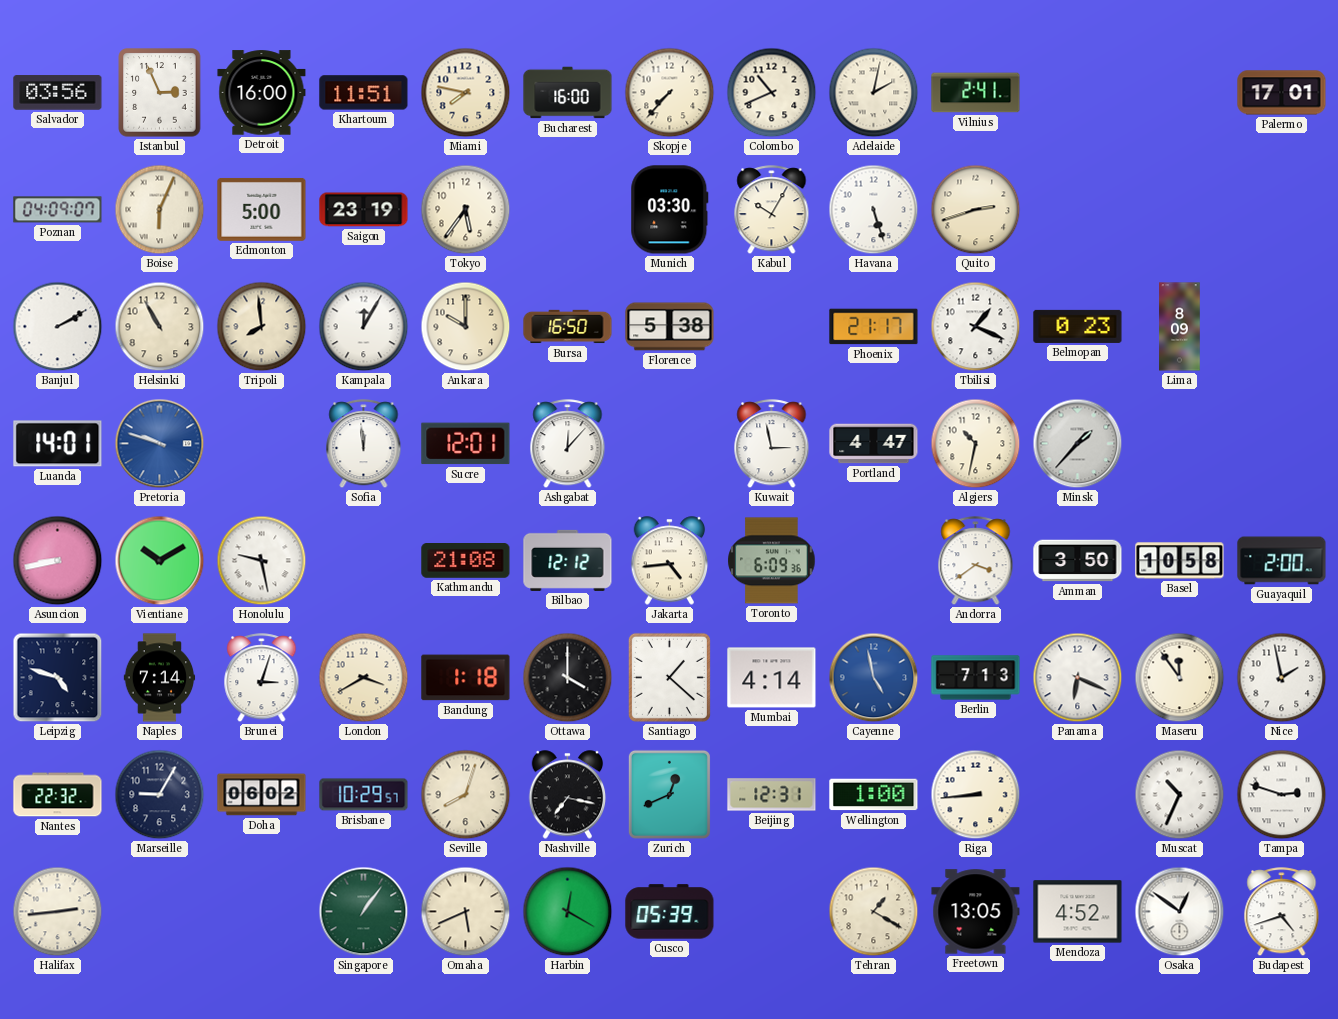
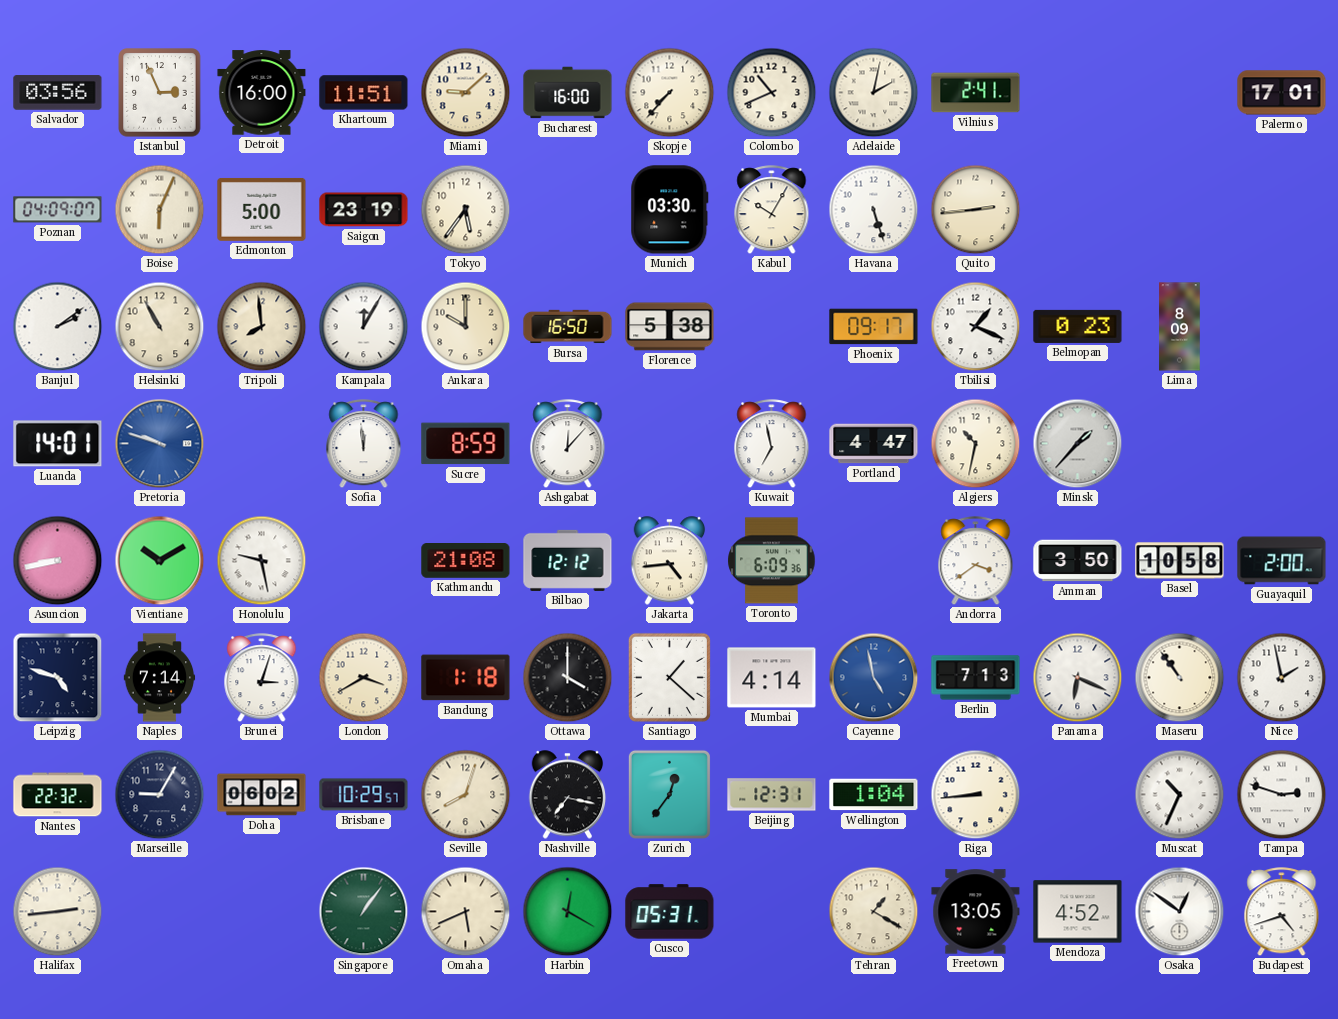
Miami: 7:47 -> 9:08
Quito: 2:42 -> 2:44
Banjul: 2:10 -> 2:09
Phoenix: 21:17 -> 09:17
Sucre: 12:01 -> 8:59
Kuwait: 2:58 -> 6:58
Maseru: 11:54 -> 10:54
Zurich: 12:41 -> 12:36
Wellington: 1:00 -> 1:04
Cusco: 05:39 -> 05:31
